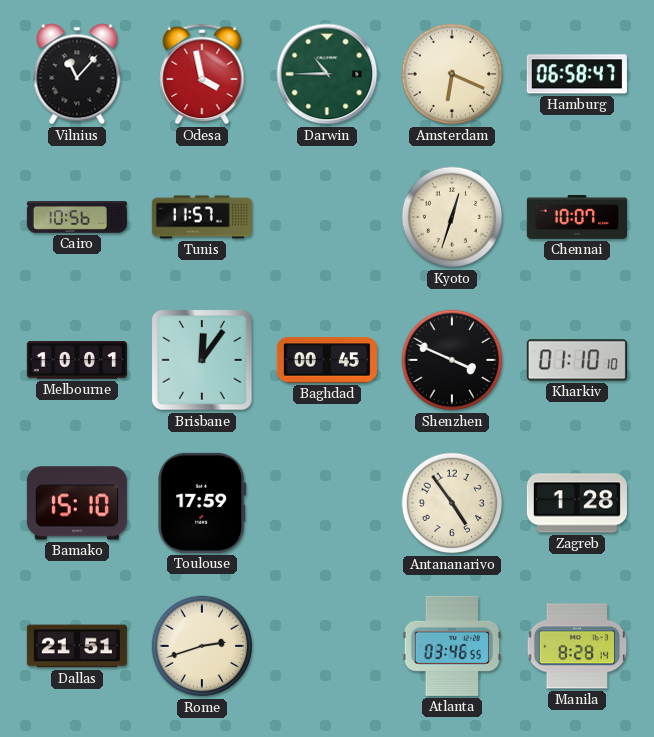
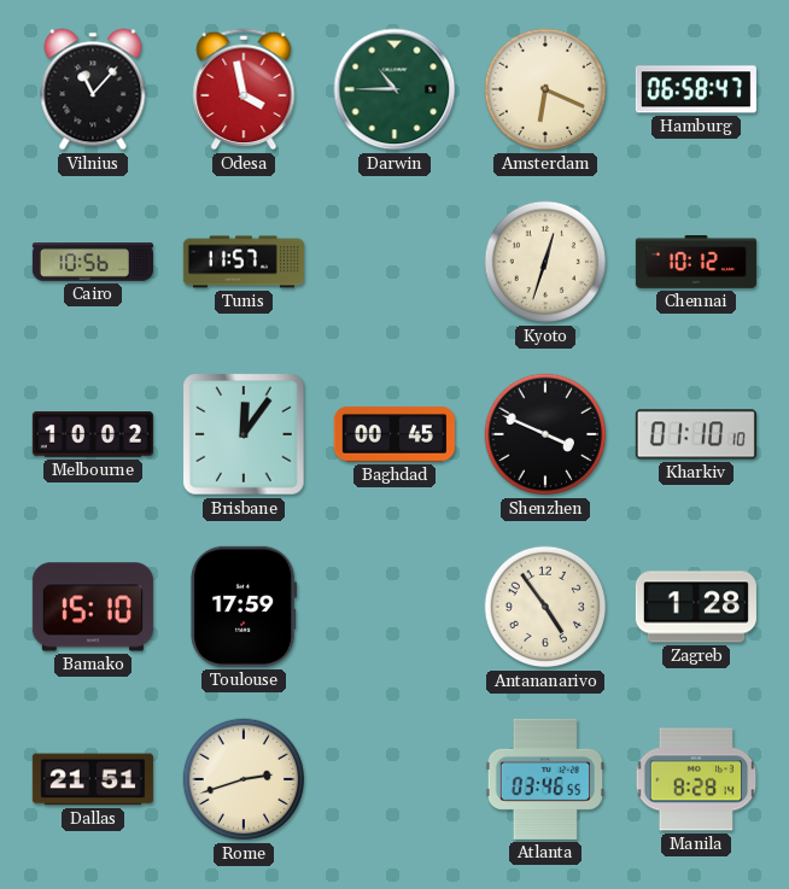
Chennai: 10:07 -> 10:12
Melbourne: 10:01 -> 10:02
